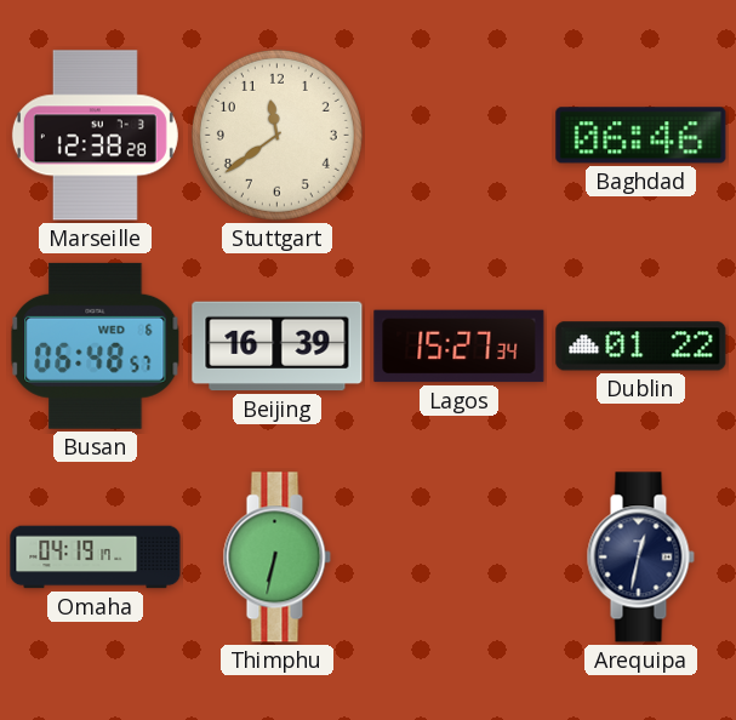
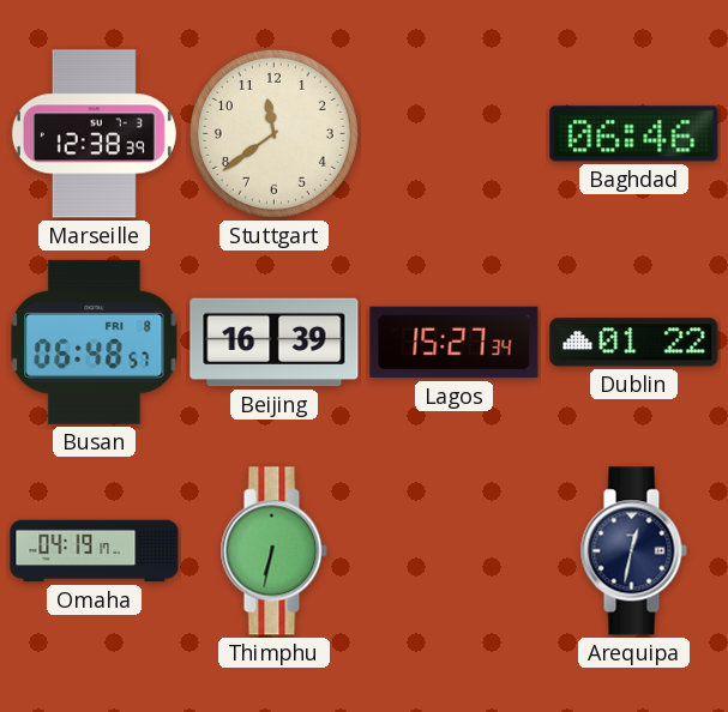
Marseille: 12:38:28 -> 12:38:39
Busan date: WED 6 -> FRI 8
